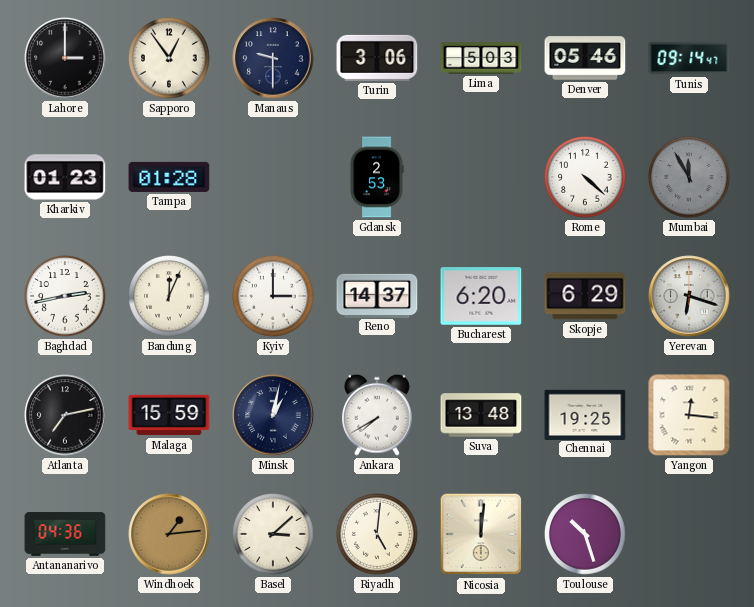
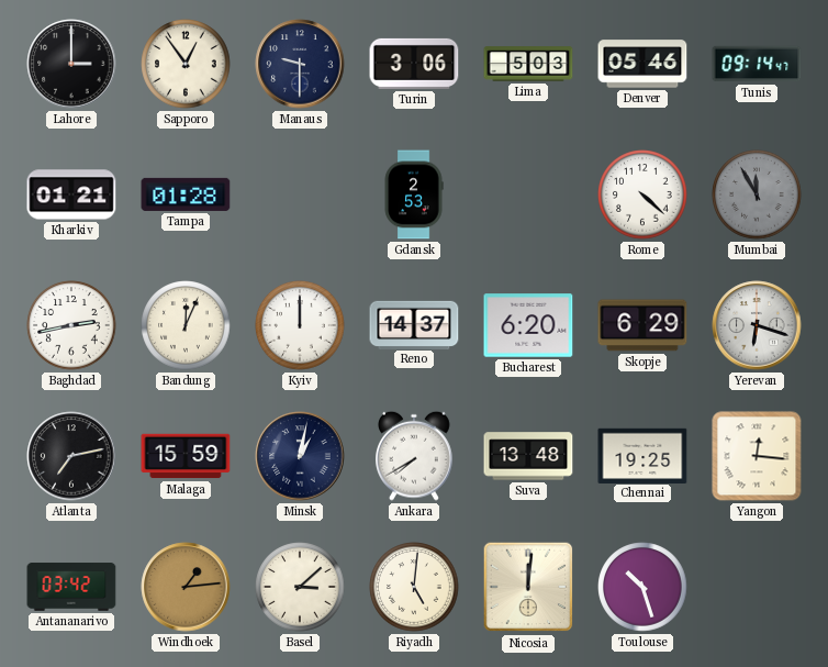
Kharkiv: 01:23 -> 01:21
Kyiv: 3:00 -> 12:00
Antananarivo: 04:36 -> 03:42
